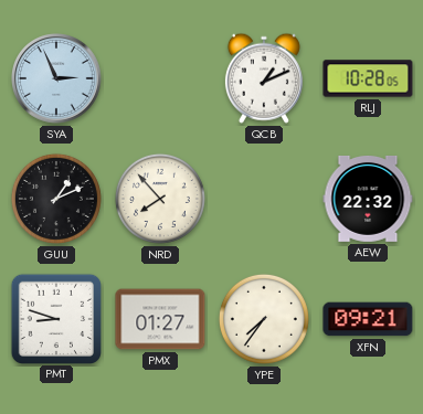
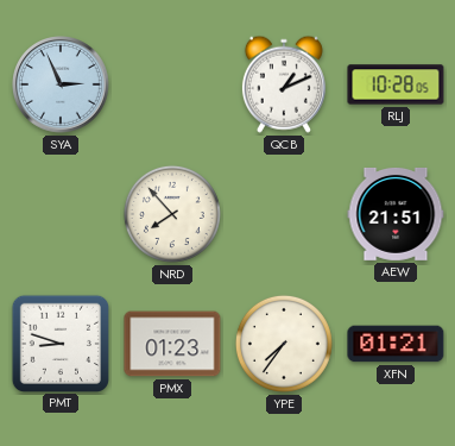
GUU: 1:11 -> none
AEW: 22:32 -> 21:51
PMX: 01:27 -> 01:23
XFN: 09:21 -> 01:21
